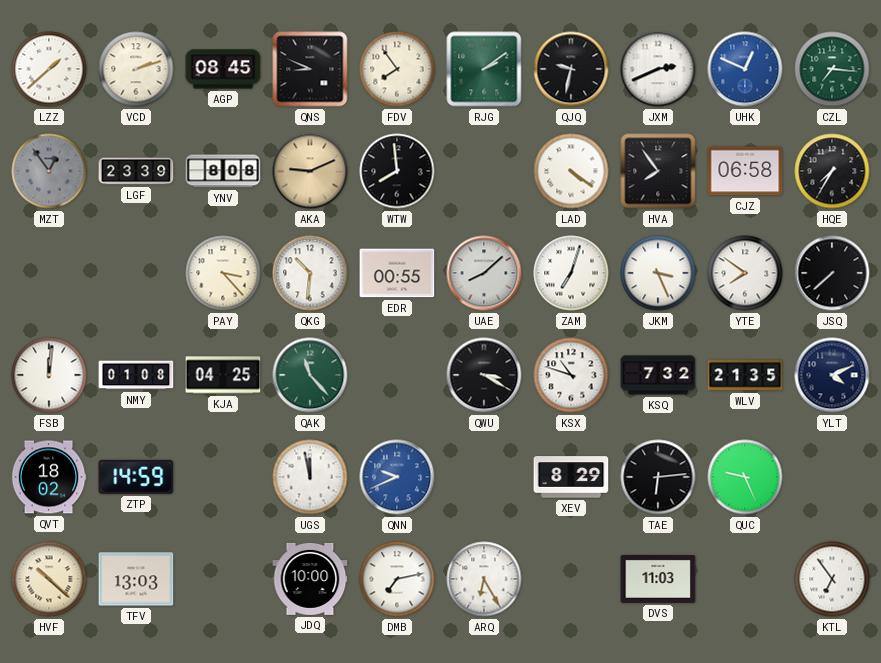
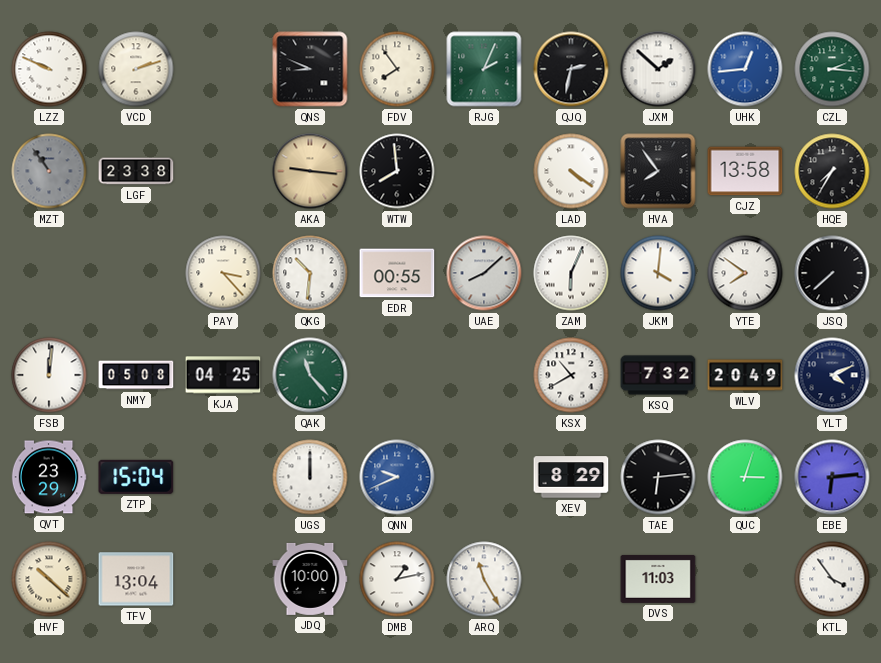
LZZ: 1:38 -> 9:49
AGP: 08:45 -> none
RJG: 2:09 -> 2:04
QJQ: 9:32 -> 2:32
JXM: 2:41 -> 1:52
UHK: 12:49 -> 12:44
CZL: 7:16 -> 2:16
MZT: 12:54 -> 10:54
LGF: 23:39 -> 23:38
YNV: 8:08 -> none
AKA: 9:11 -> 9:16
CJZ: 06:58 -> 13:58
ZAM: 7:03 -> 6:04
JKM: 3:26 -> 4:01
NMY: 01:08 -> 05:08
QWU: 3:20 -> none
KSX: 10:48 -> 10:40
WLV: 21:35 -> 20:49
QVT: 18:02 -> 23:29
ZTP: 14:59 -> 15:04
UGS: 11:58 -> 12:00
QUC: 9:26 -> 3:03
EBE: none -> 6:14
TFV: 13:03 -> 13:04
DMB: 7:13 -> 1:13
ARQ: 6:25 -> 11:25
KTL: 6:54 -> 3:54
